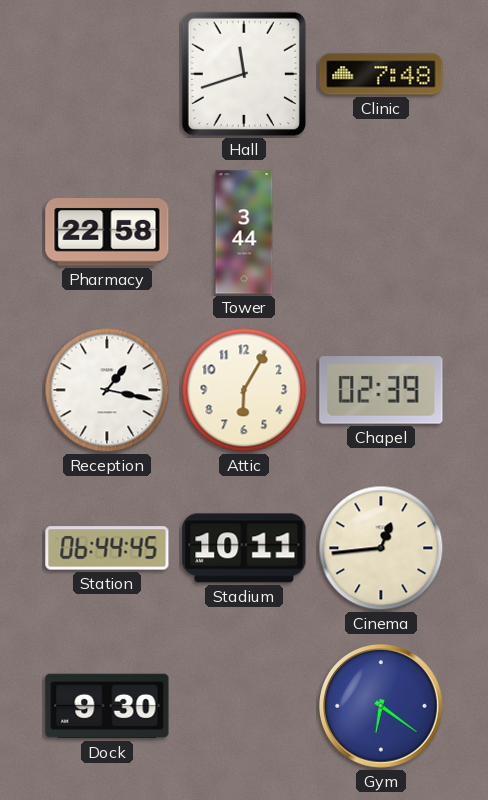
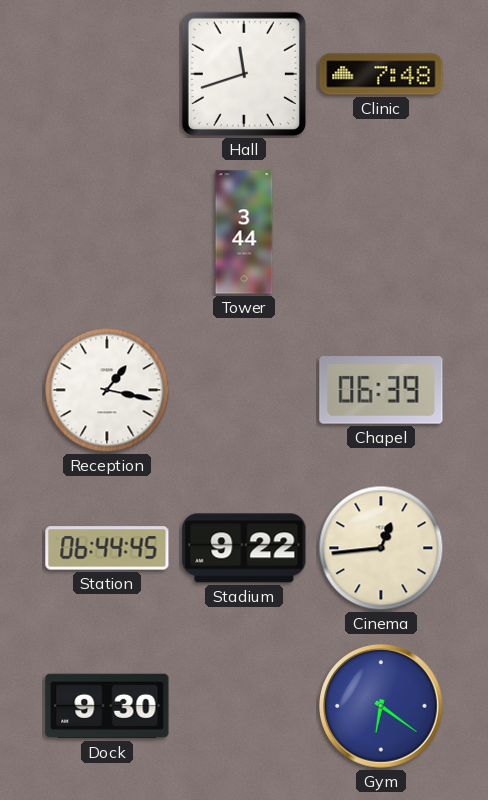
Pharmacy: 22:58 -> none
Attic: 6:05 -> none
Chapel: 02:39 -> 06:39
Stadium: 10:11 -> 9:22
